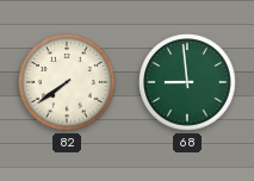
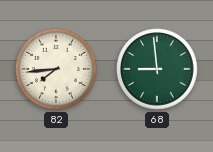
82: 7:39 -> 7:44
